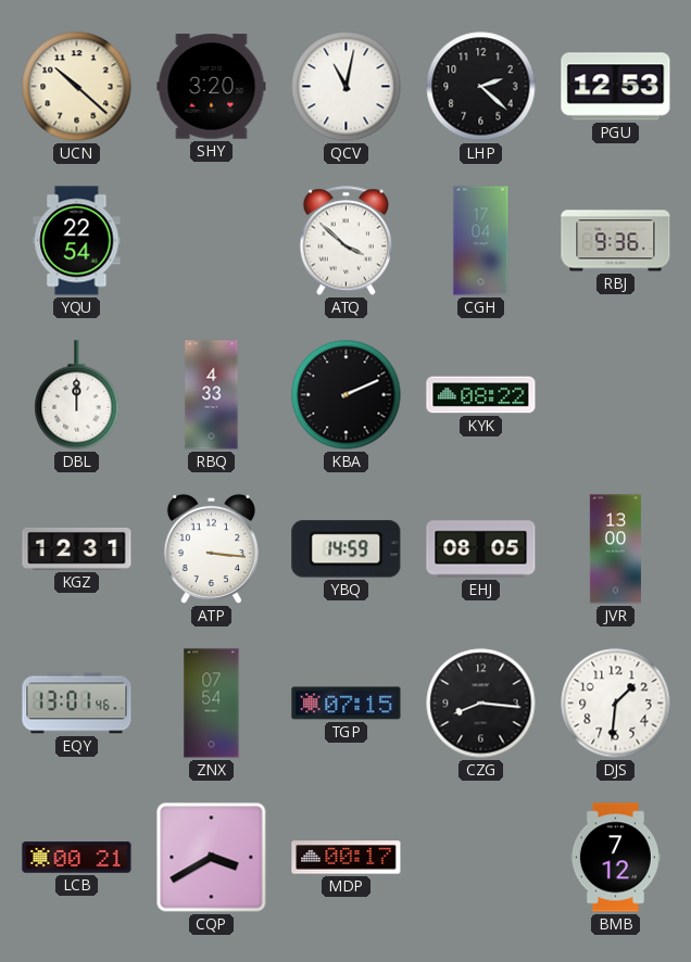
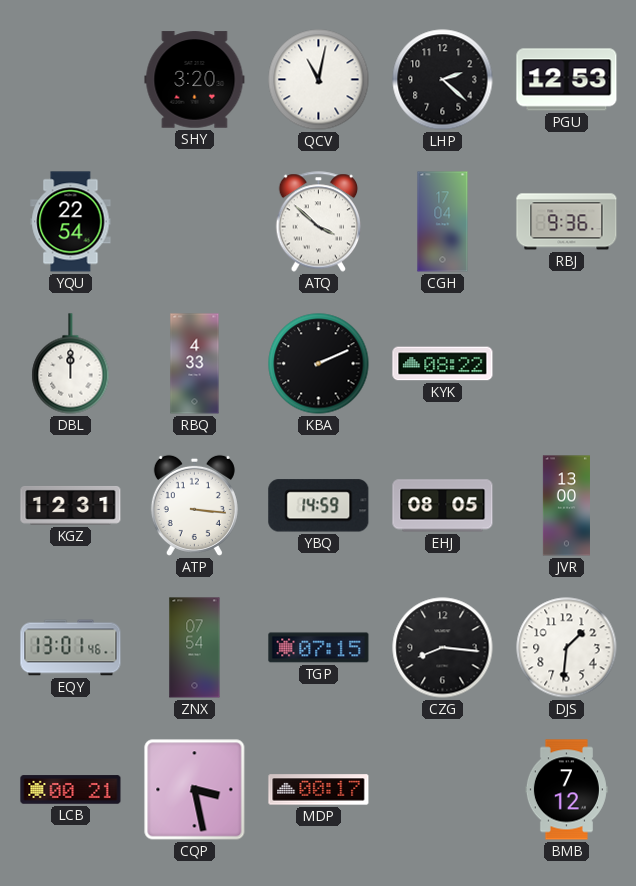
UCN: 10:22 -> none
CQP: 3:40 -> 3:28
